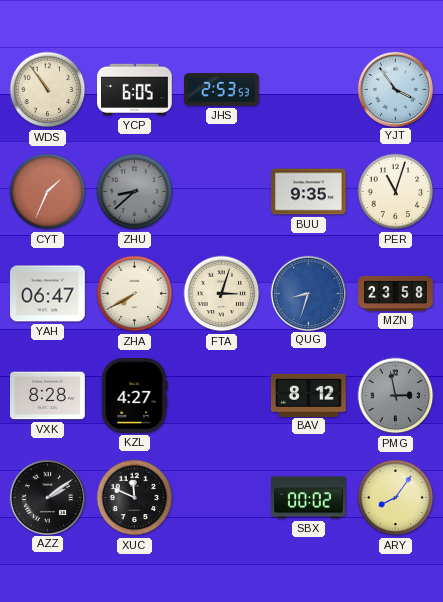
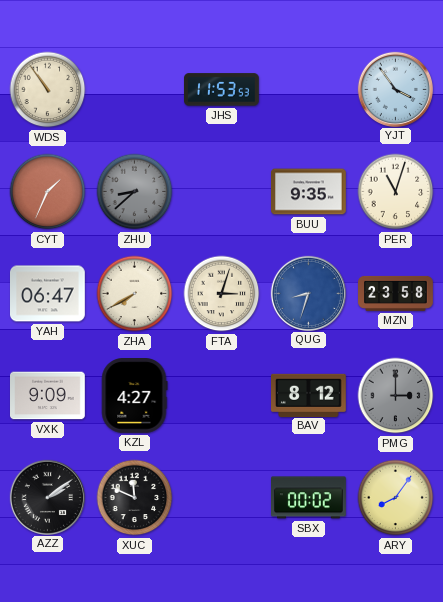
YCP: 6:05 -> none
JHS: 2:53 -> 11:53
VXK: 8:28 -> 9:09
PMG: 2:58 -> 3:00
